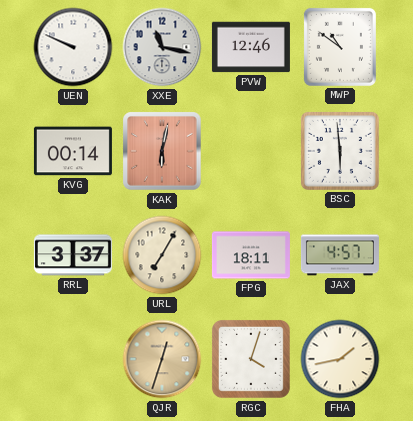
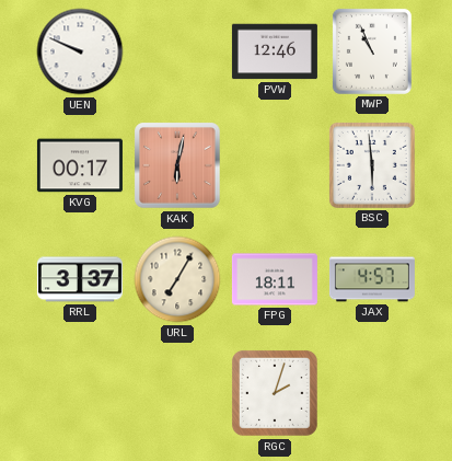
XXE: 11:17 -> none
MWP: 10:51 -> 10:56
KVG: 00:14 -> 00:17
QJR: 12:33 -> none
RGC: 4:03 -> 2:03
FHA: 1:43 -> none
